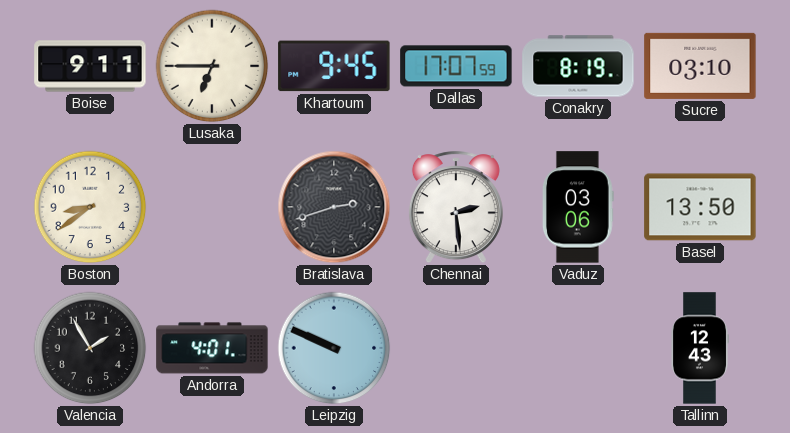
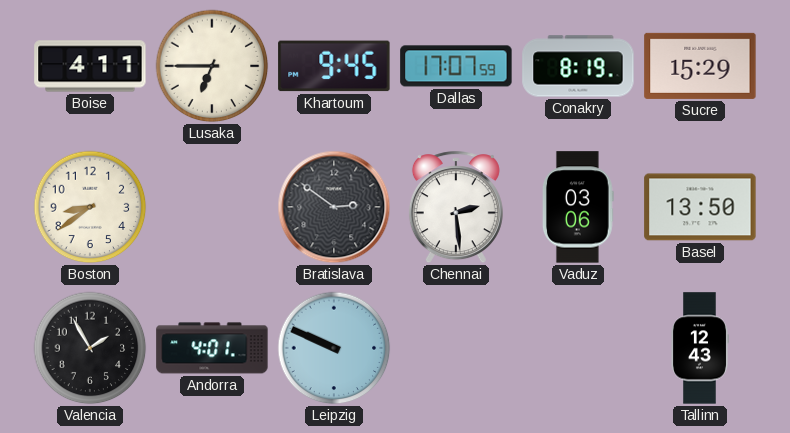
Boise: 9:11 -> 4:11
Sucre: 03:10 -> 15:29
Bratislava: 2:42 -> 2:51
